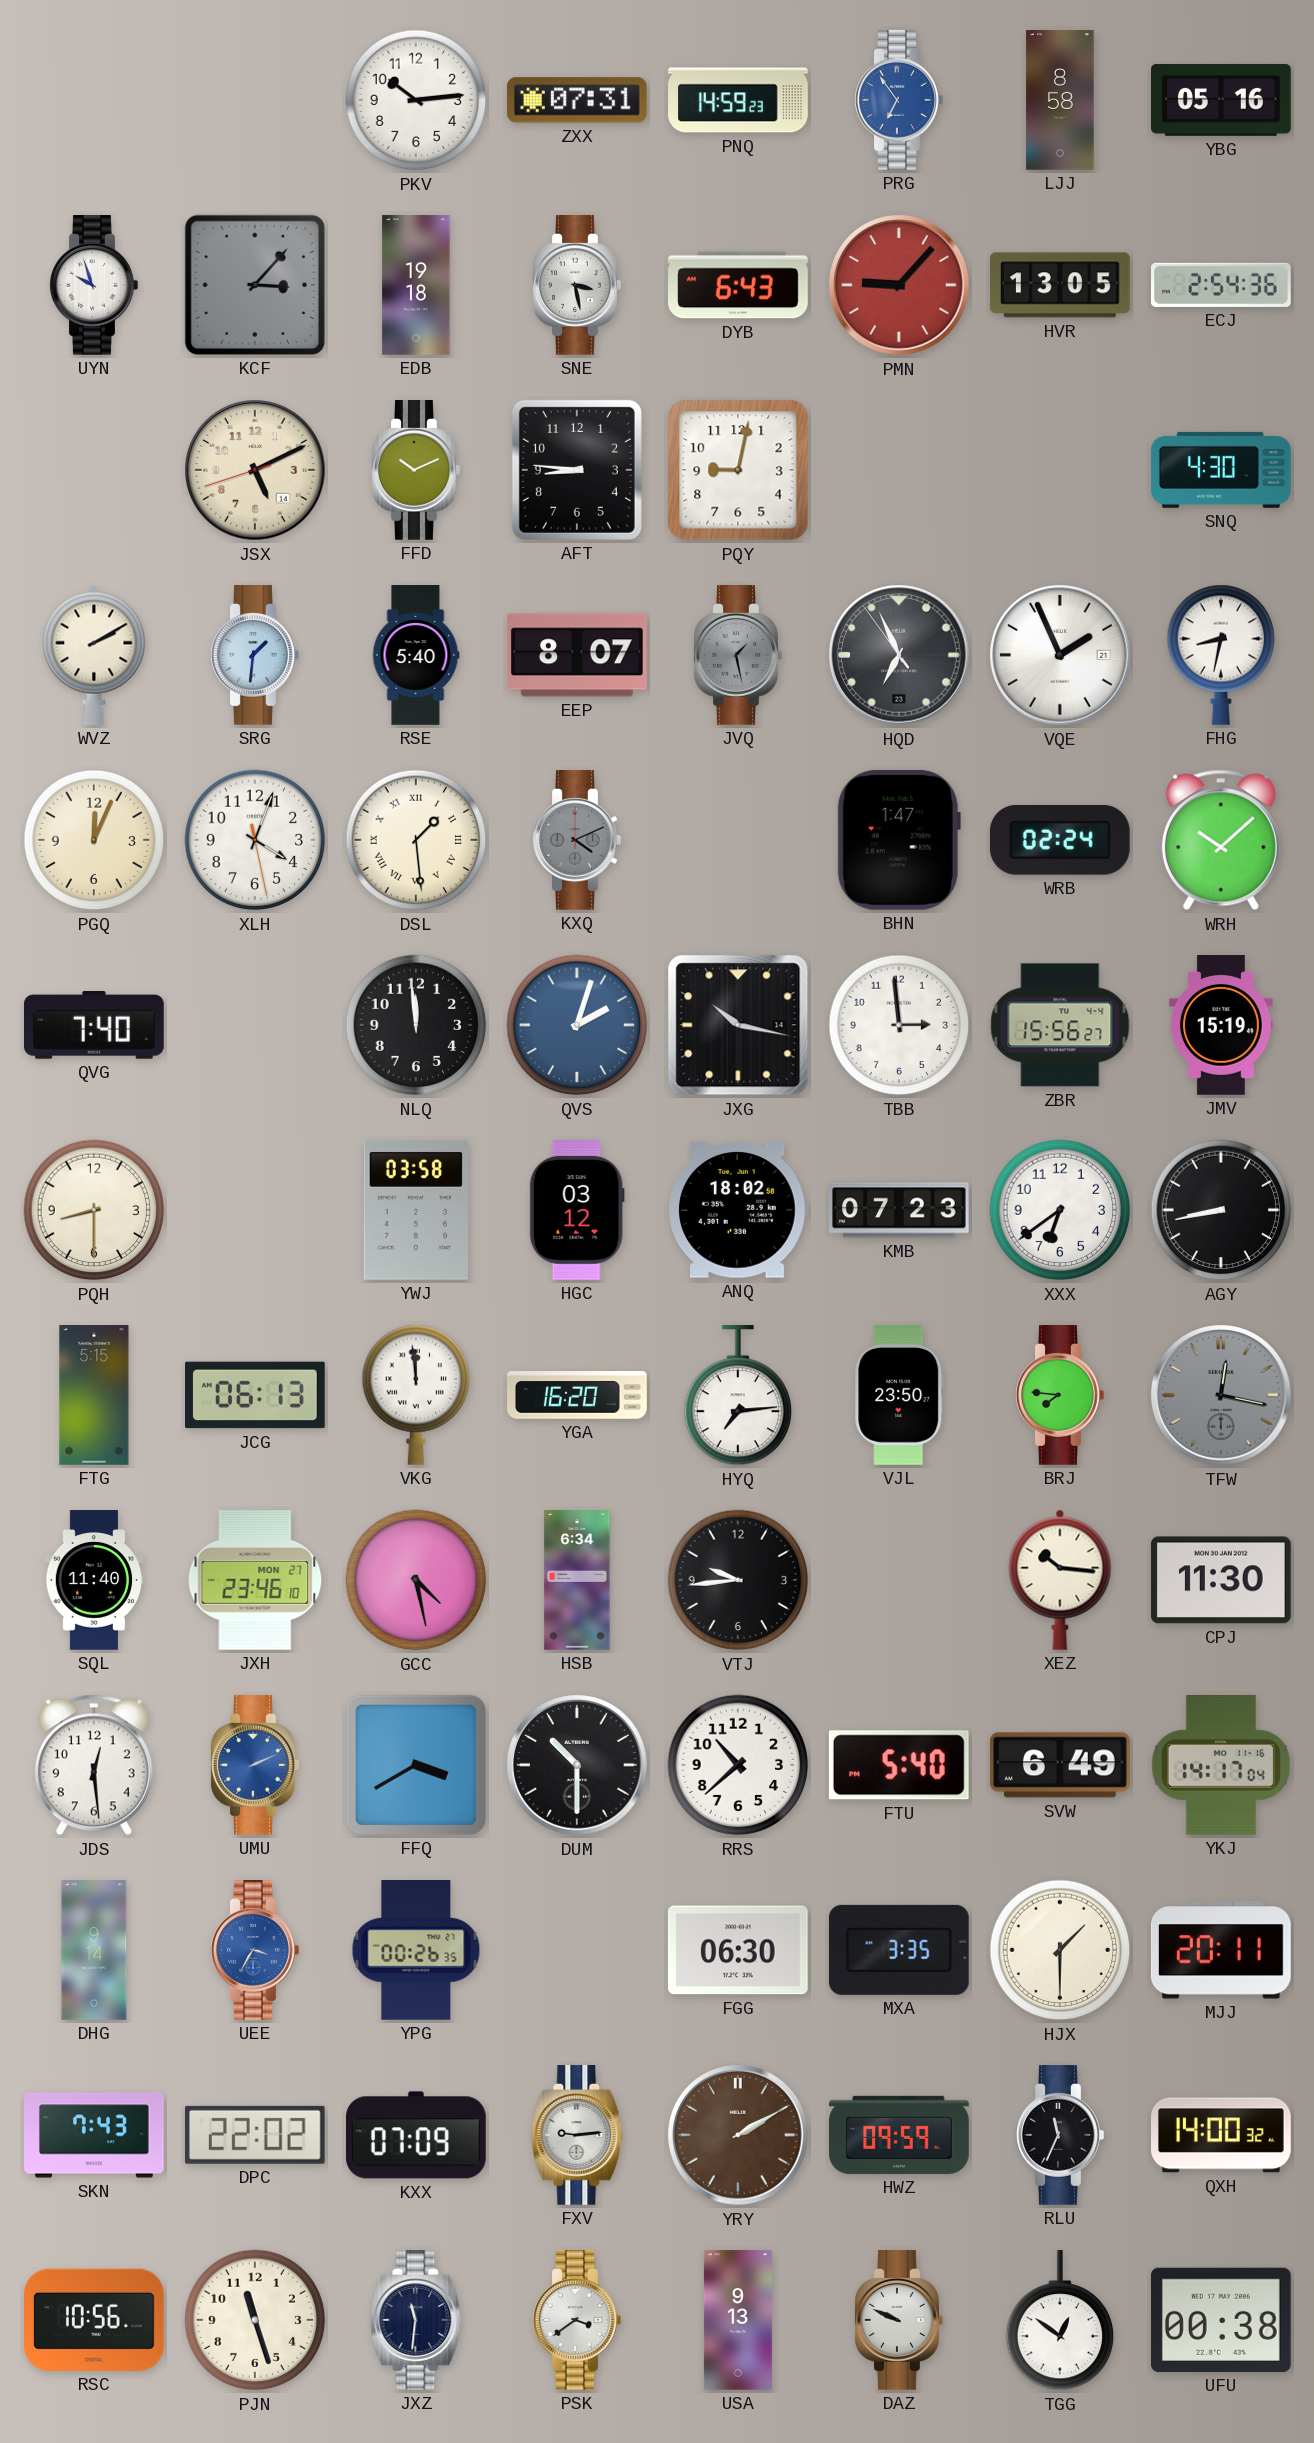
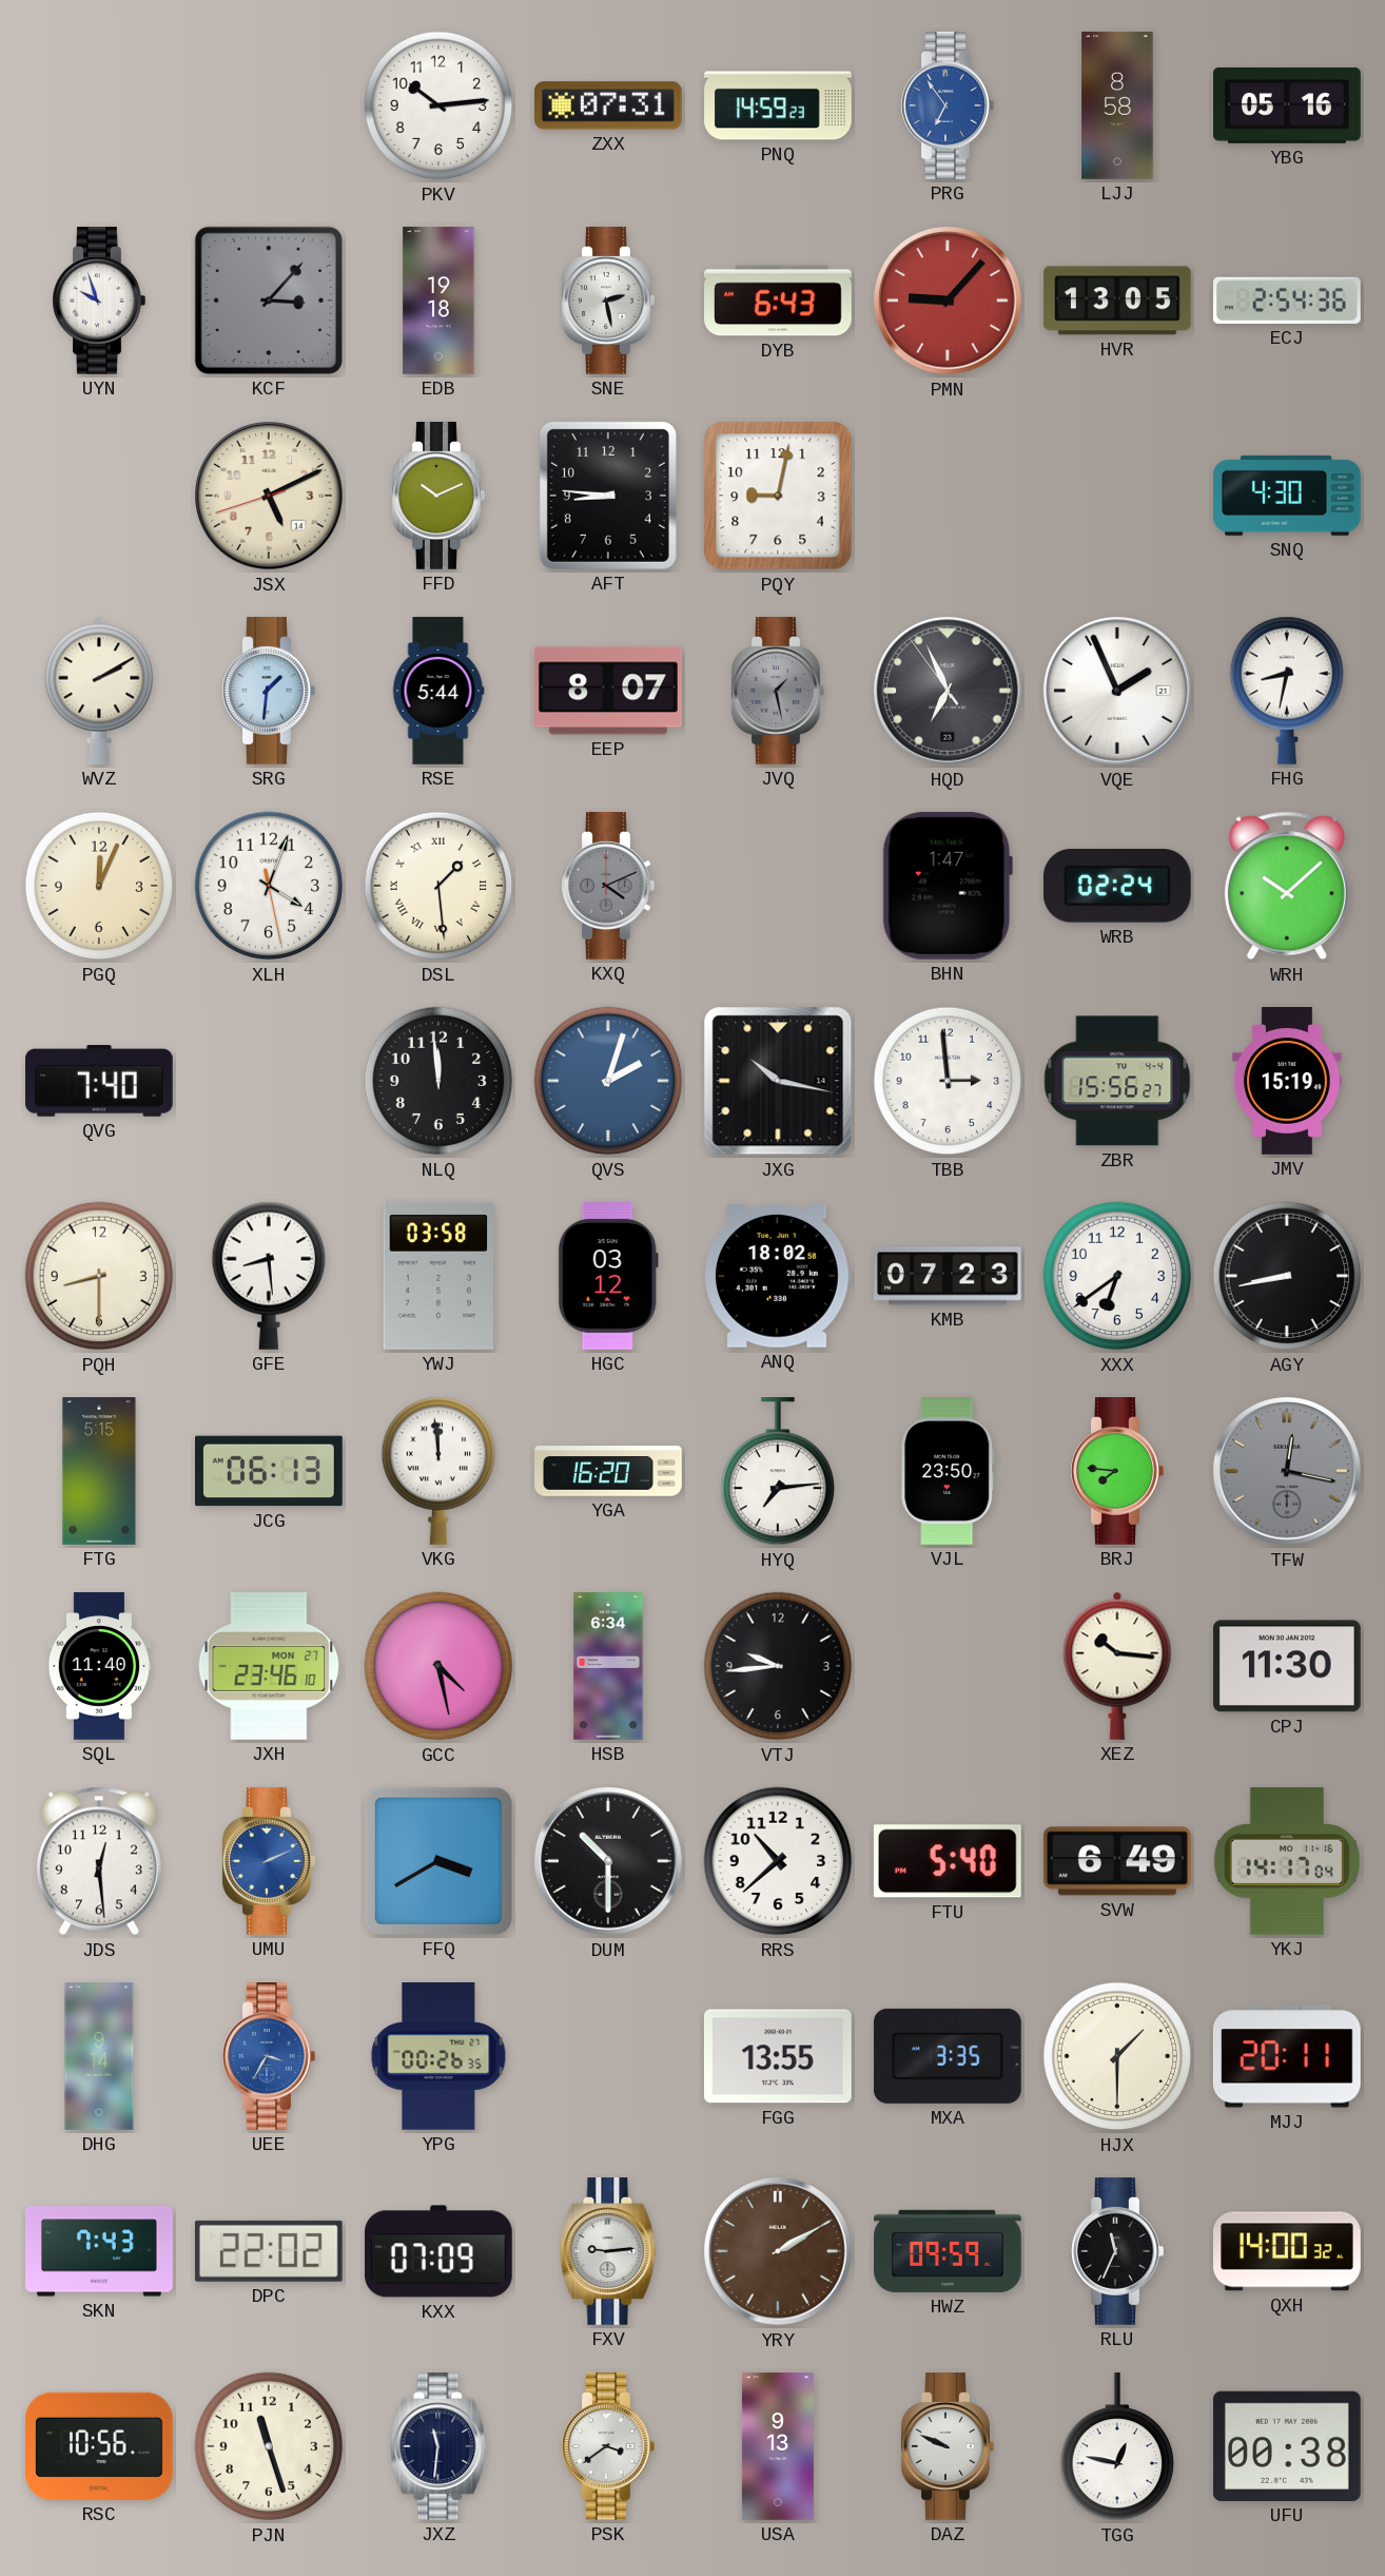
SNE: 3:28 -> 2:28
RSE: 5:40 -> 5:44
GFE: none -> 8:29
FGG: 06:30 -> 13:55
TGG: 12:51 -> 12:47
